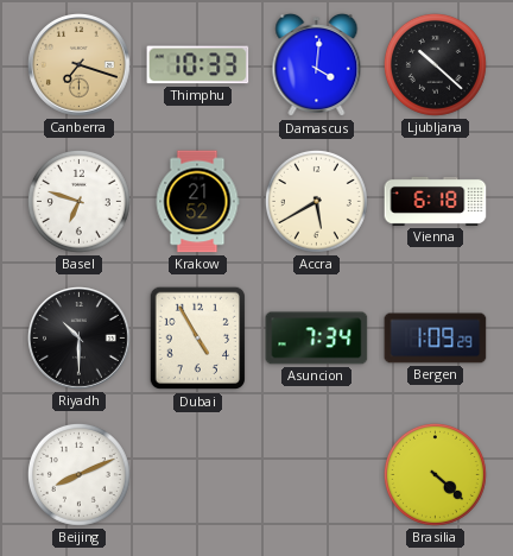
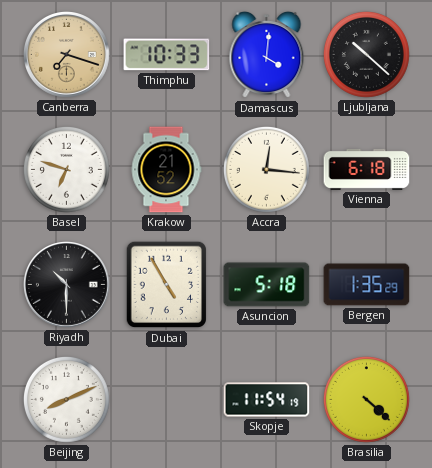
Accra: 5:40 -> 12:16
Asuncion: 7:34 -> 5:18
Bergen: 1:09 -> 1:35
Skopje: none -> 11:54
